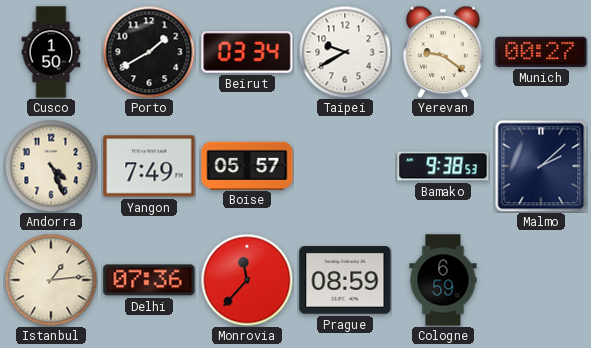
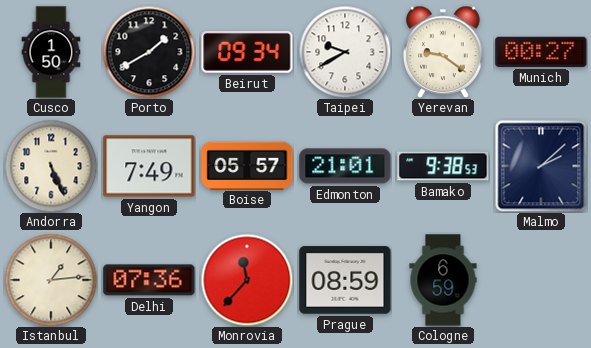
Beirut: 03:34 -> 09:34
Andorra: 4:26 -> 5:26
Edmonton: none -> 21:01
